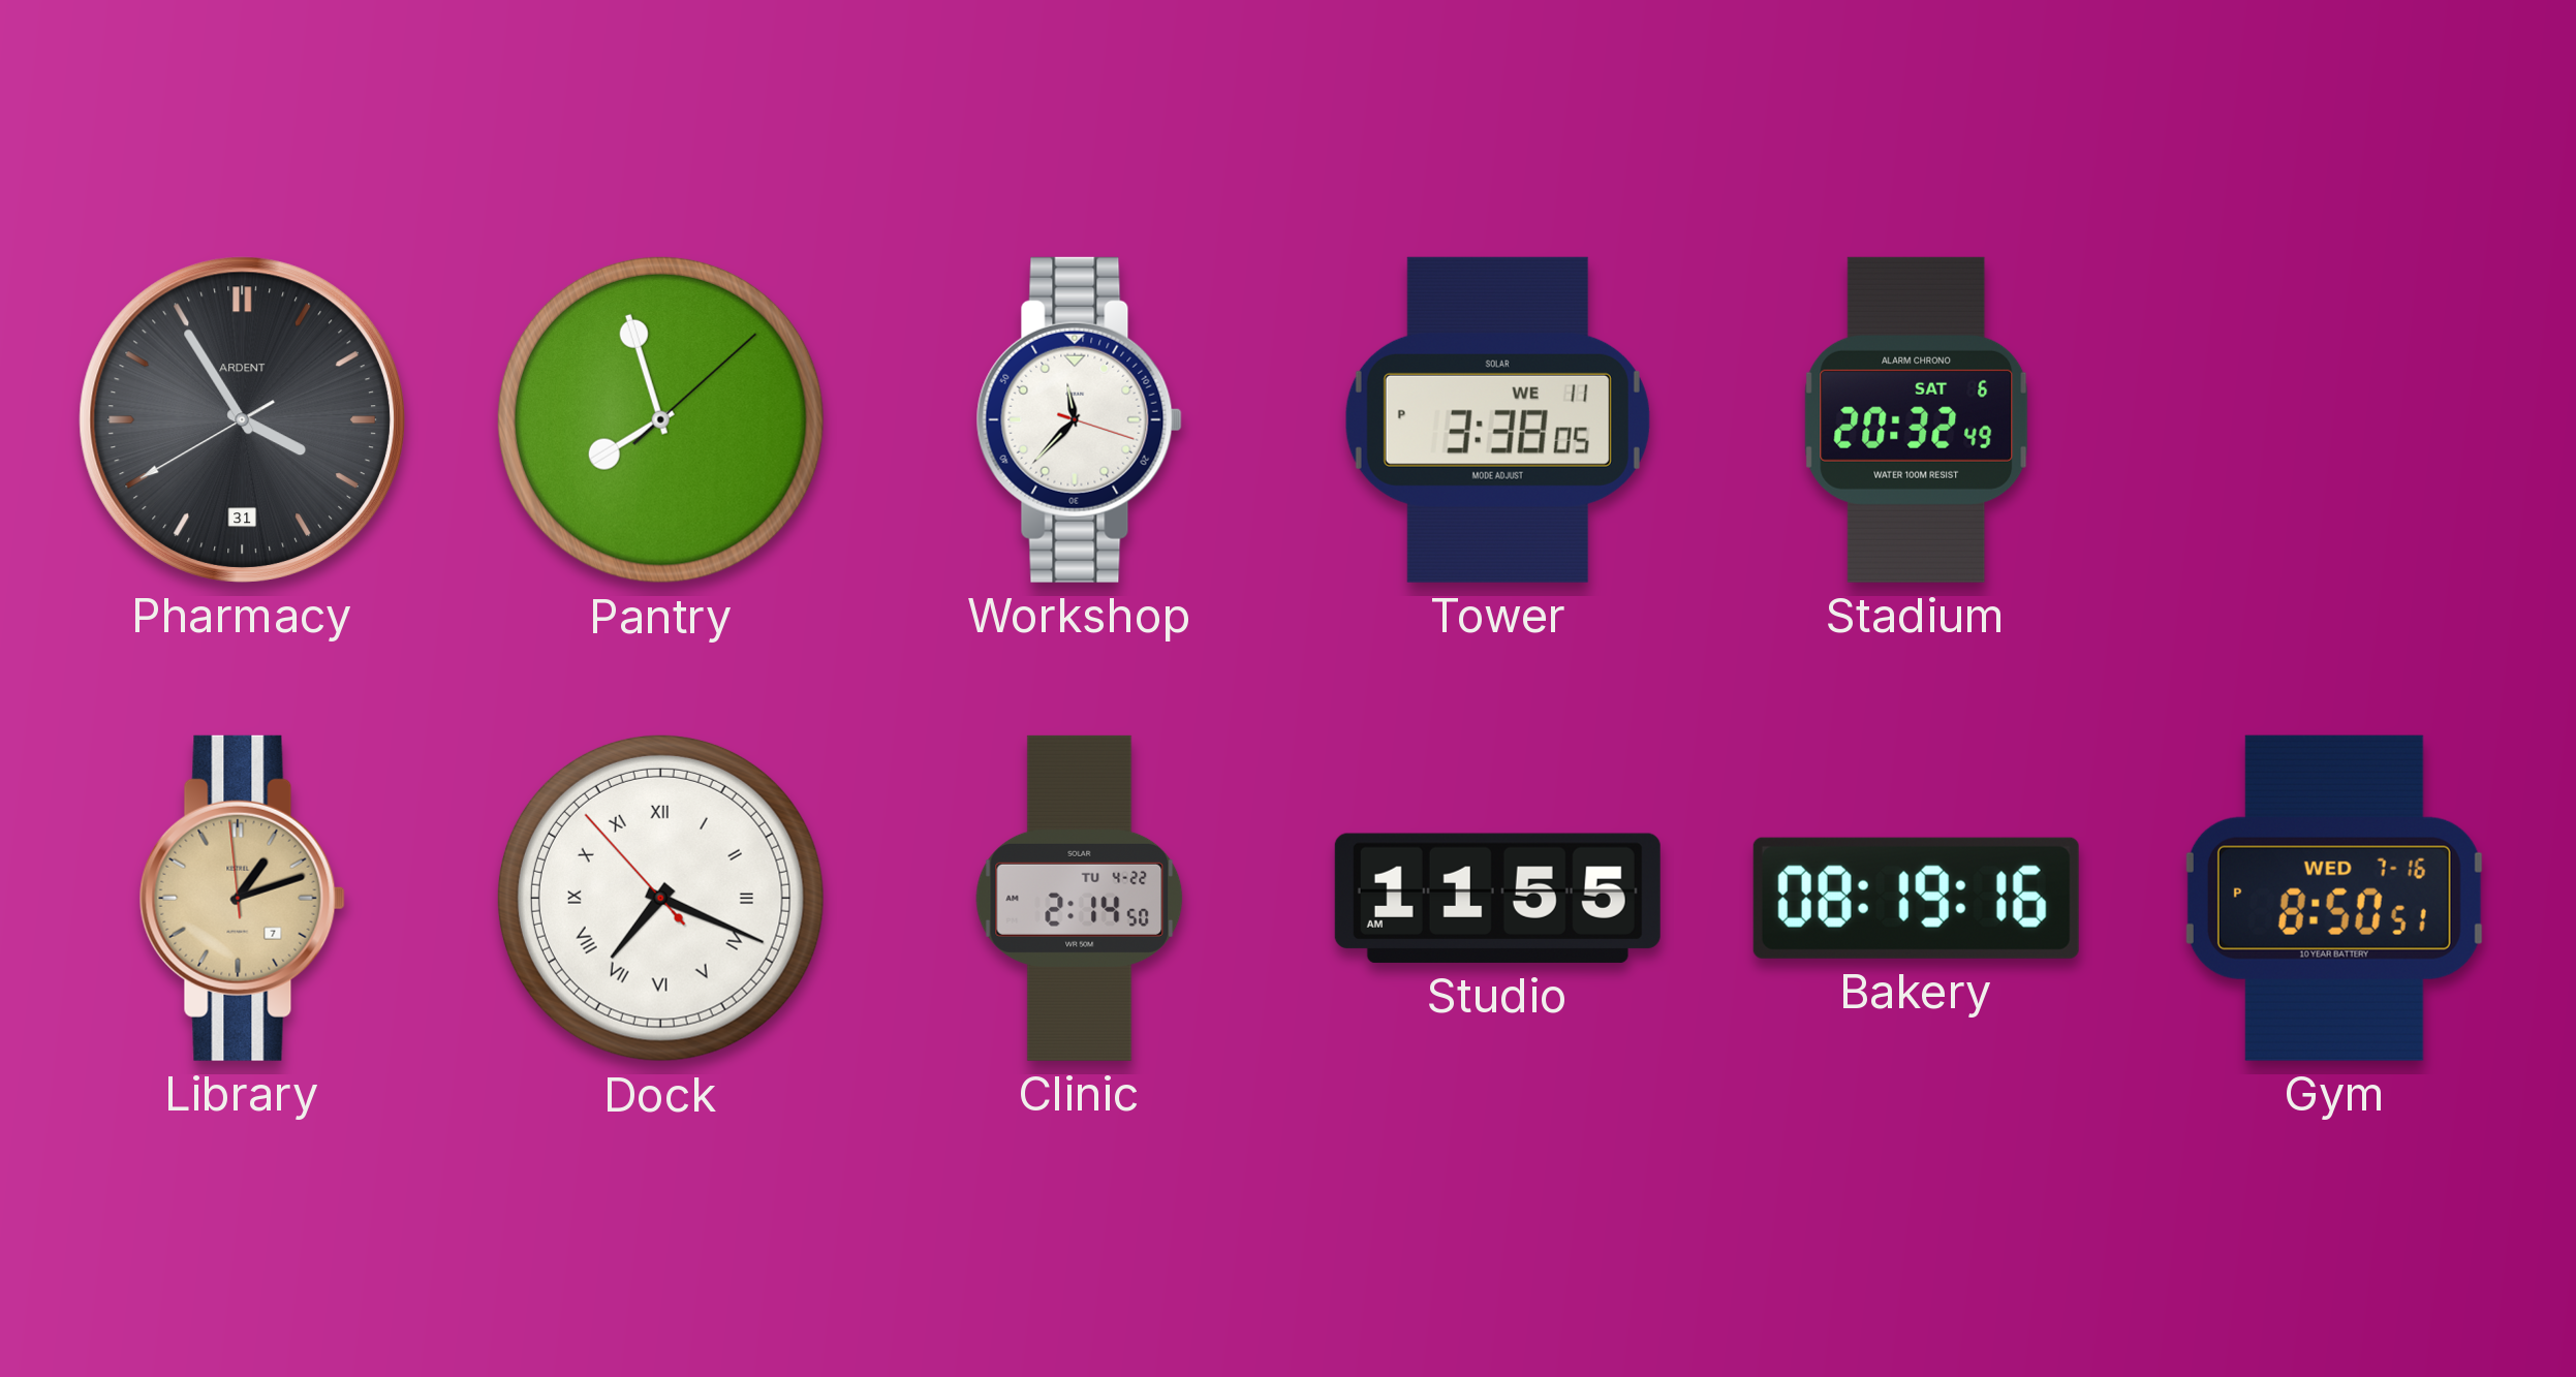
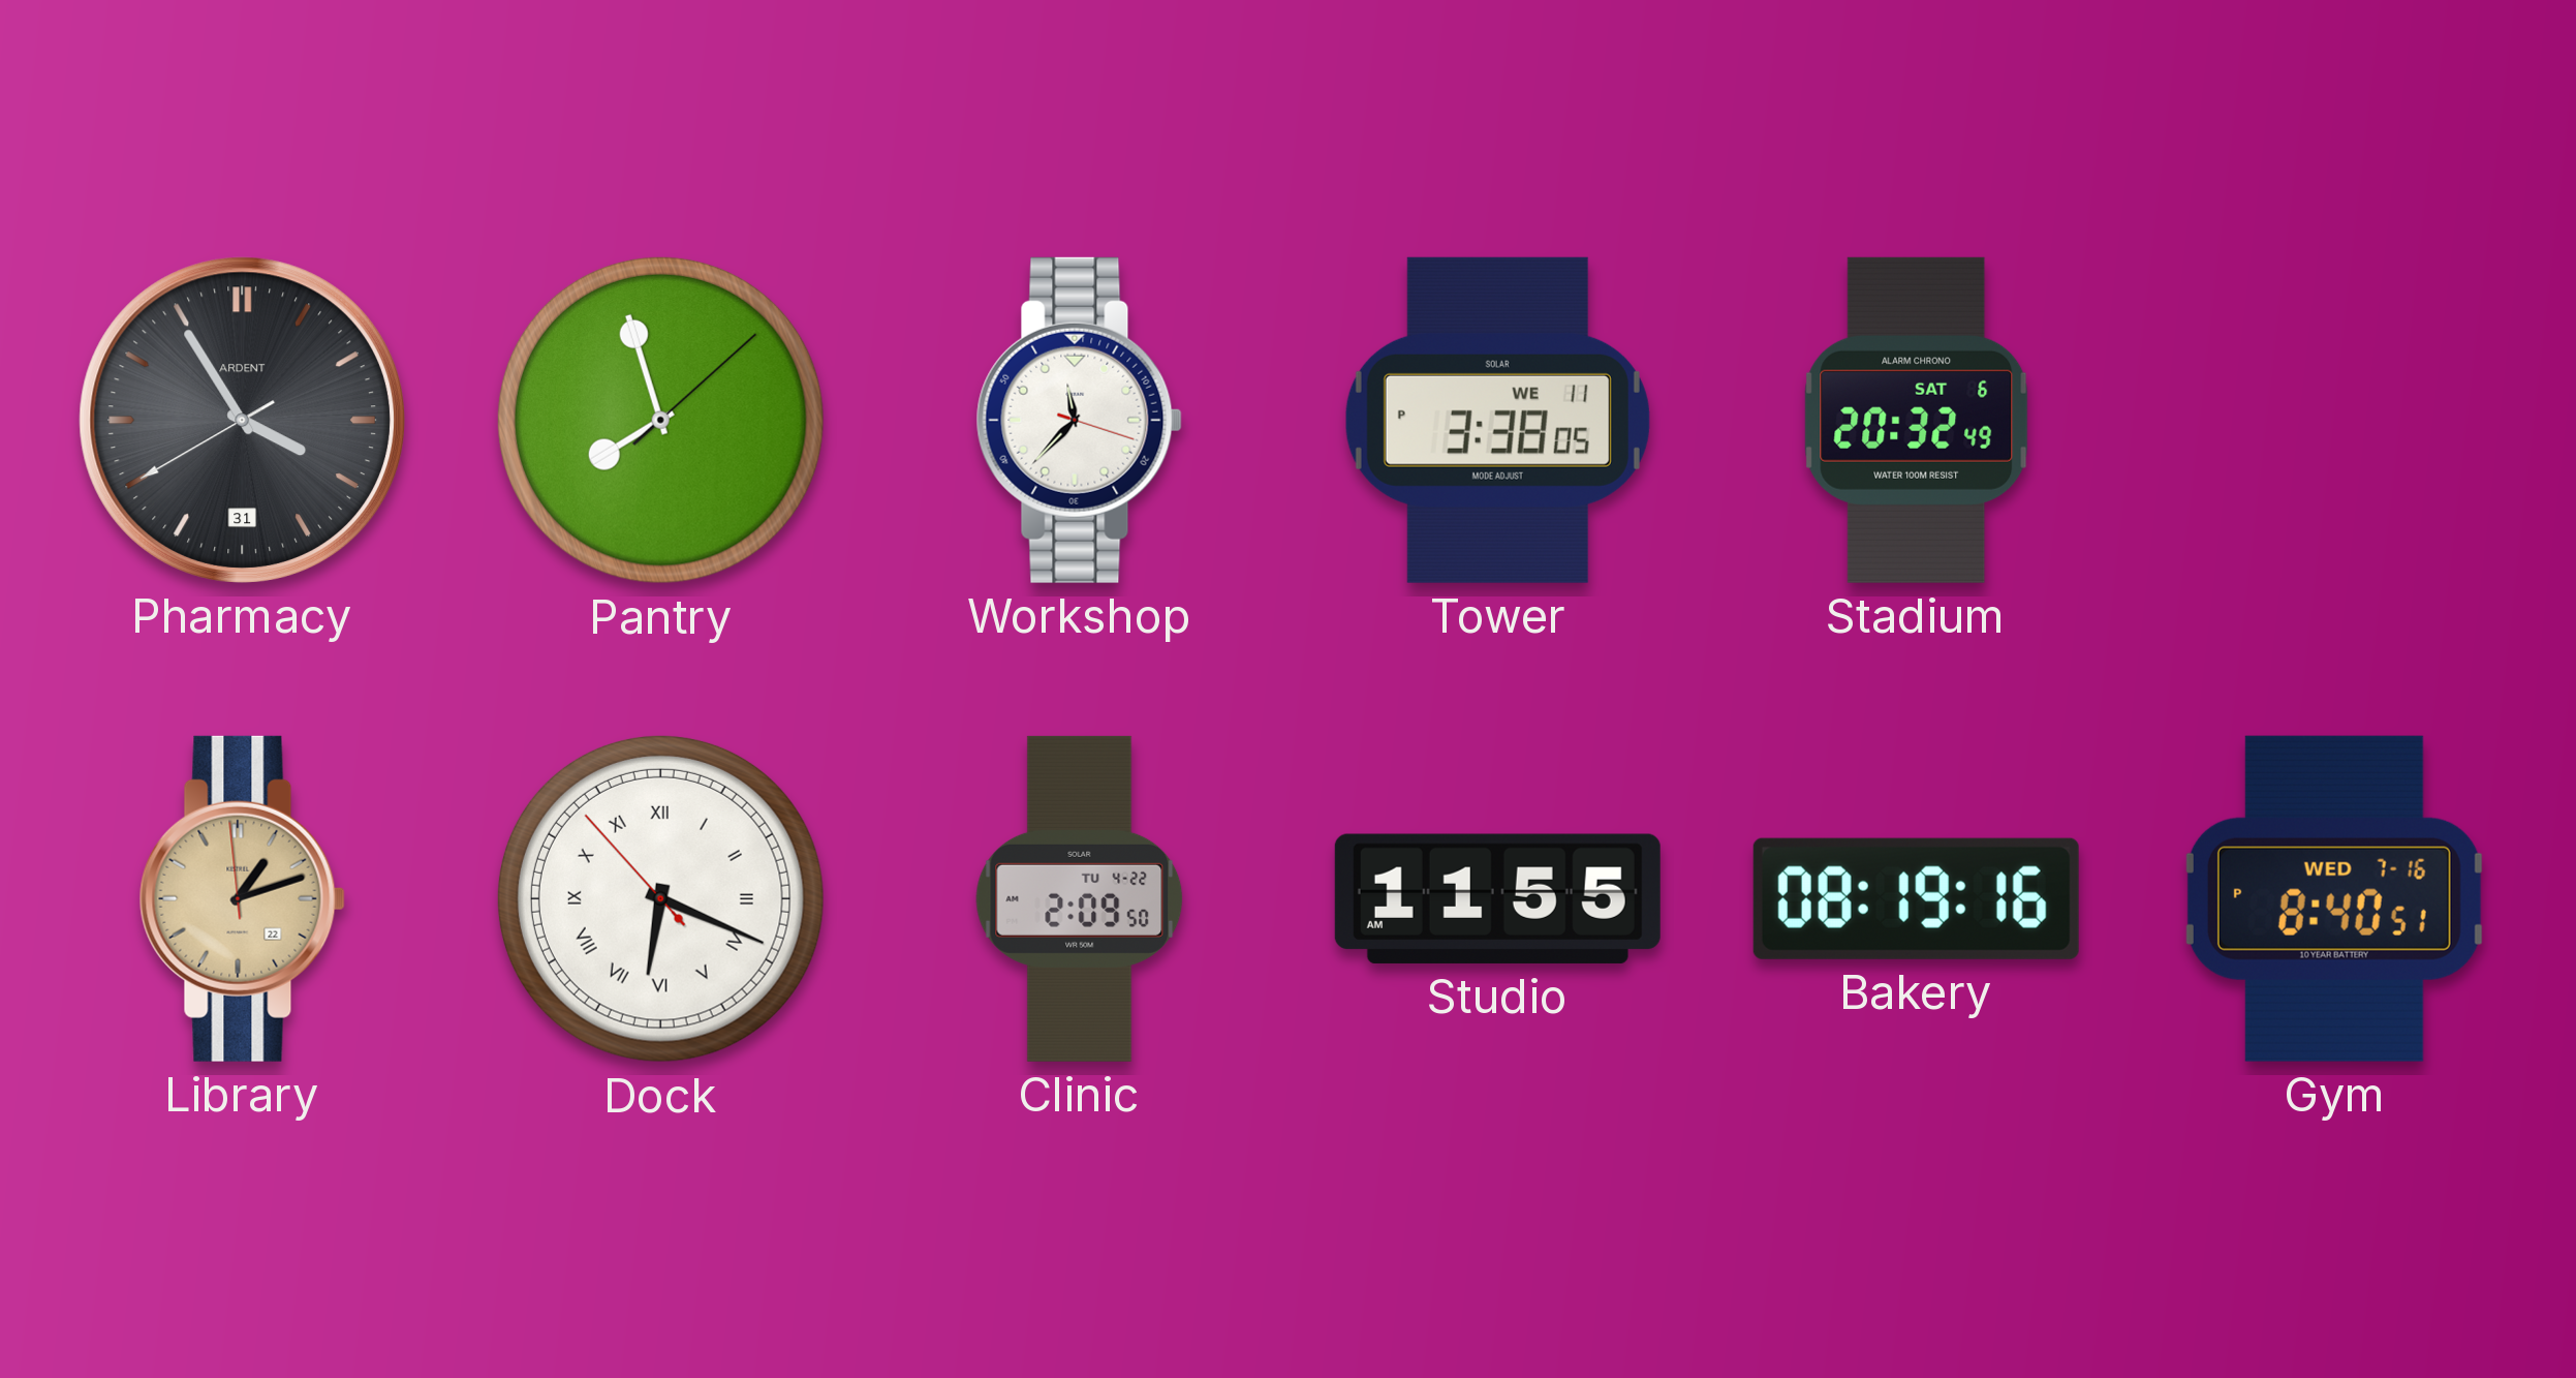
Library date: 7 -> 22
Dock: 7:18 -> 6:18
Clinic: 2:14 -> 2:09
Gym: 8:50 -> 8:40
